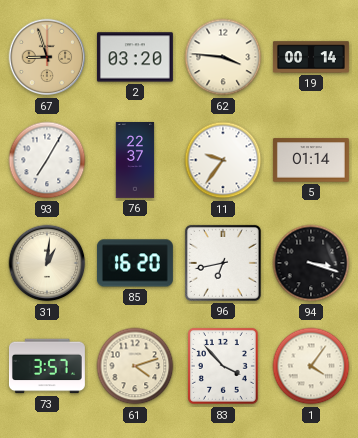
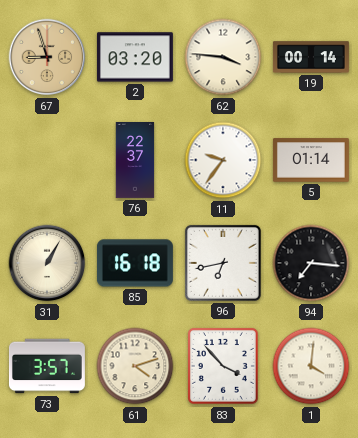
93: 7:05 -> none
31: 1:01 -> 1:05
85: 16:20 -> 16:18
94: 3:18 -> 7:16
1: 4:06 -> 4:01
